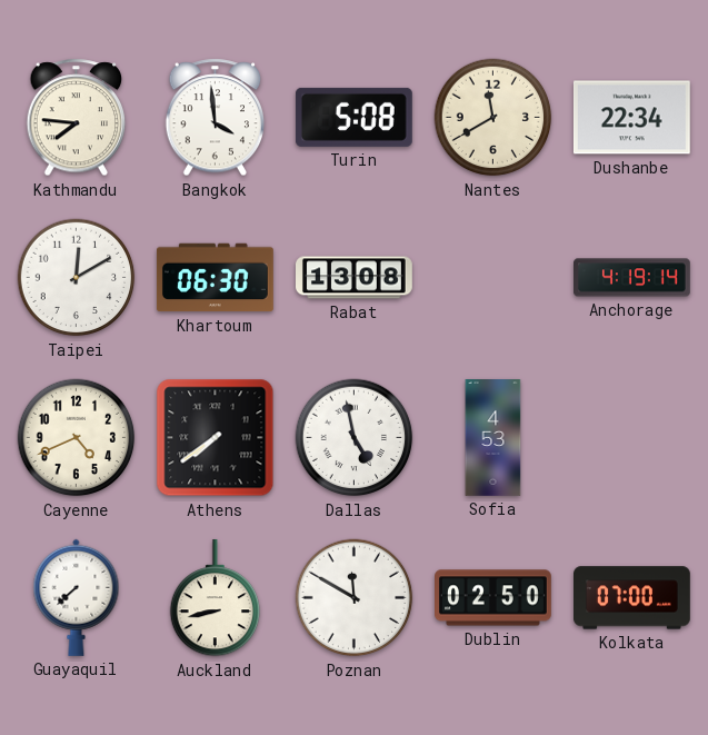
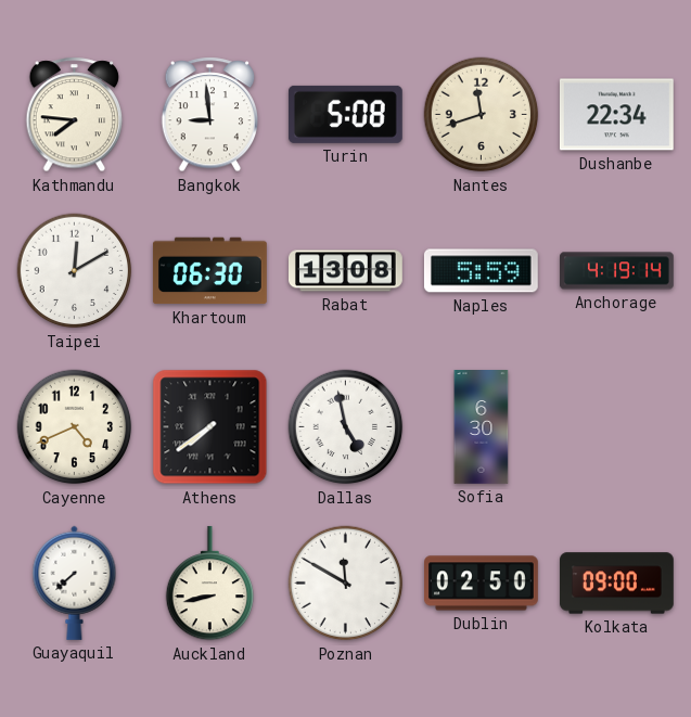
Bangkok: 3:59 -> 8:59
Nantes: 11:40 -> 11:42
Naples: none -> 5:59
Sofia: 4:53 -> 6:30
Kolkata: 07:00 -> 09:00
